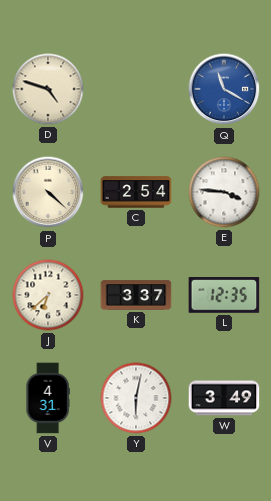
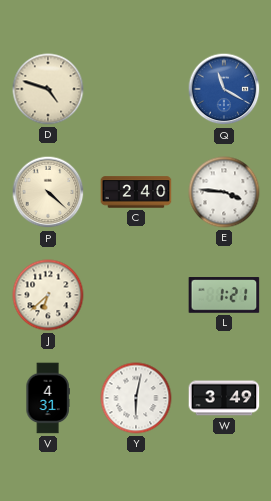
C: 2:54 -> 2:40
K: 3:37 -> none
L: 12:35 -> 1:21
